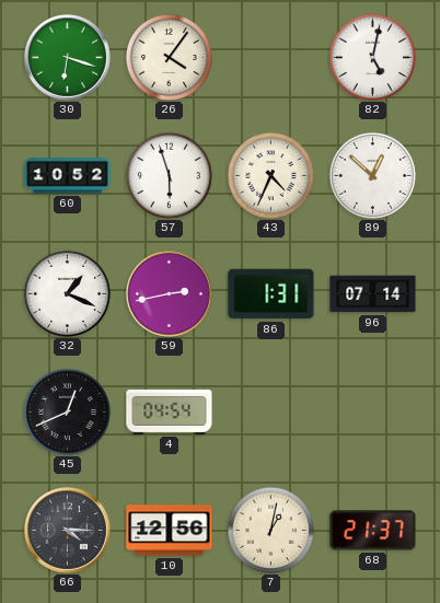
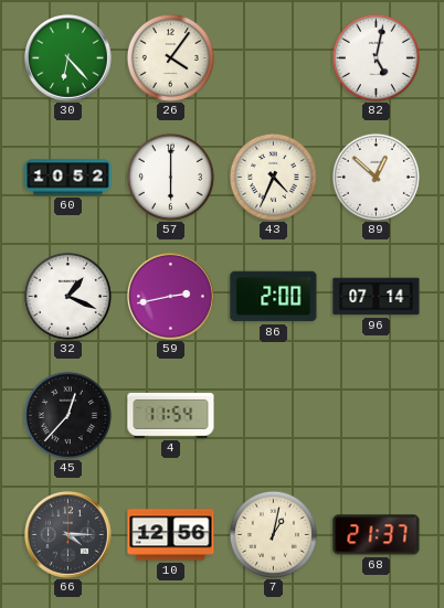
30: 6:18 -> 6:23
57: 5:57 -> 6:00
86: 1:31 -> 2:00
45: 12:41 -> 12:37
4: 04:54 -> 11:54
